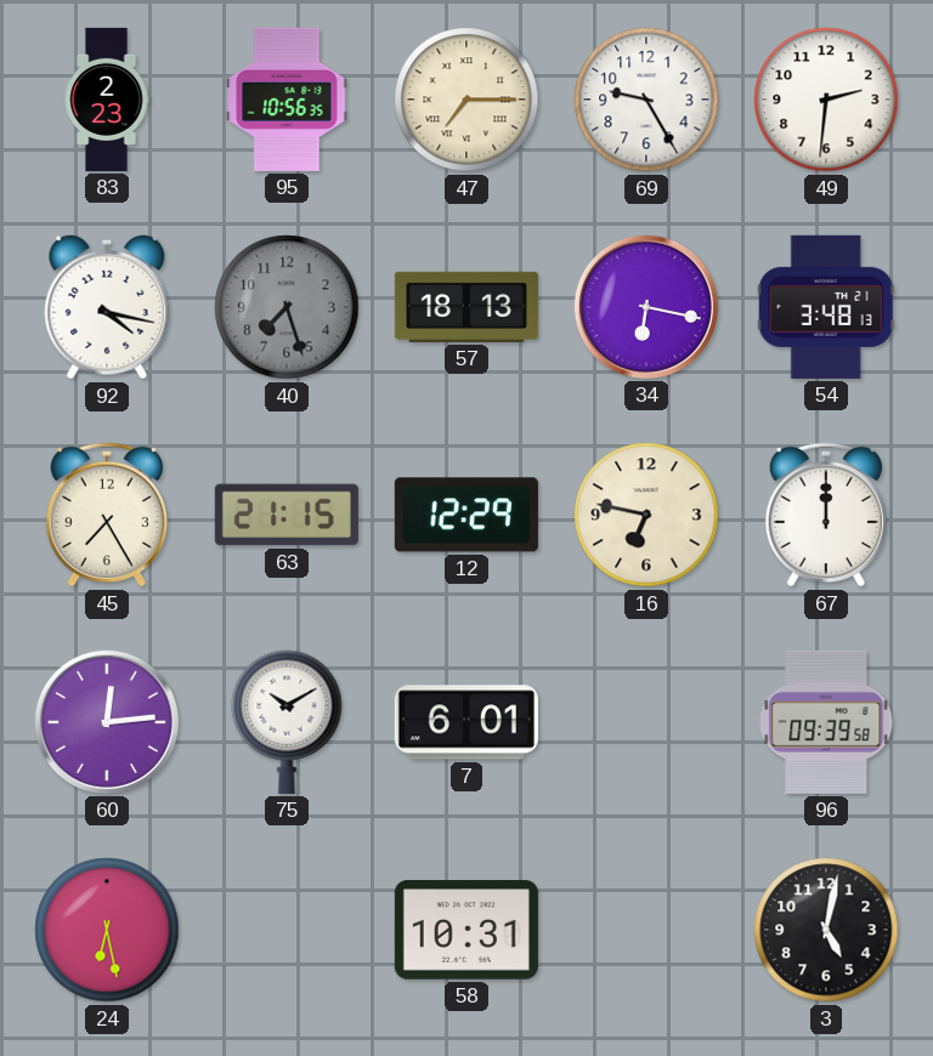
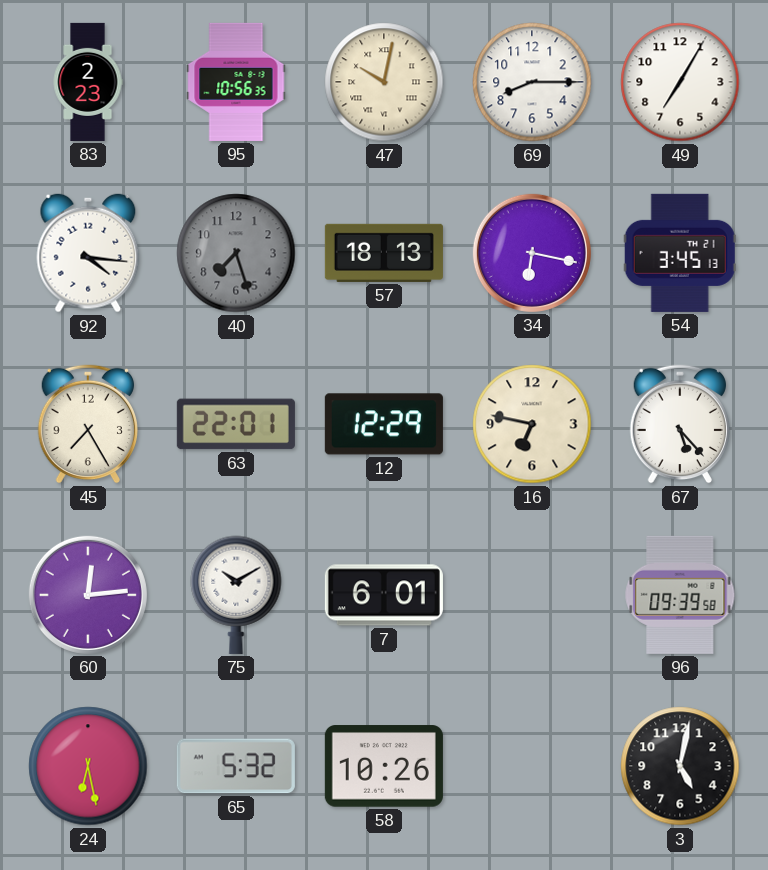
47: 7:15 -> 10:02
69: 9:25 -> 8:15
49: 2:31 -> 7:05
92: 4:17 -> 4:16
54: 3:48 -> 3:45
63: 21:15 -> 22:01
67: 12:00 -> 5:23
65: none -> 5:32
58: 10:31 -> 10:26
